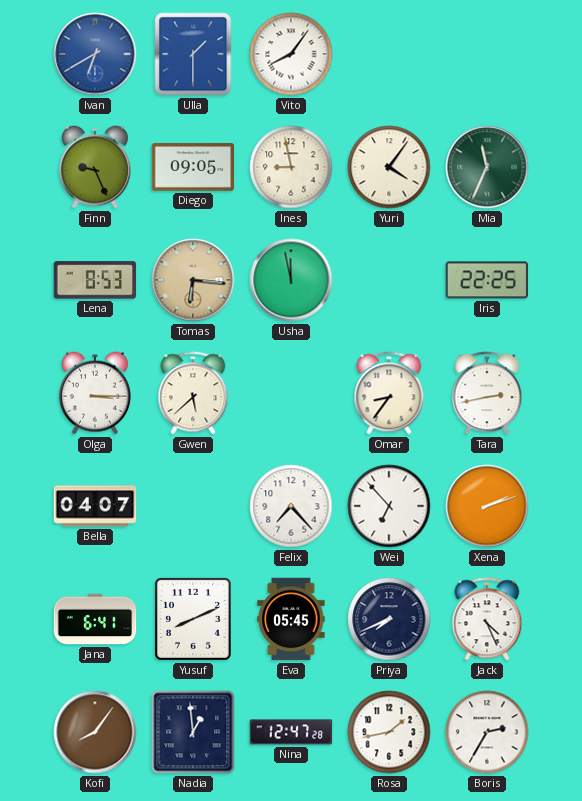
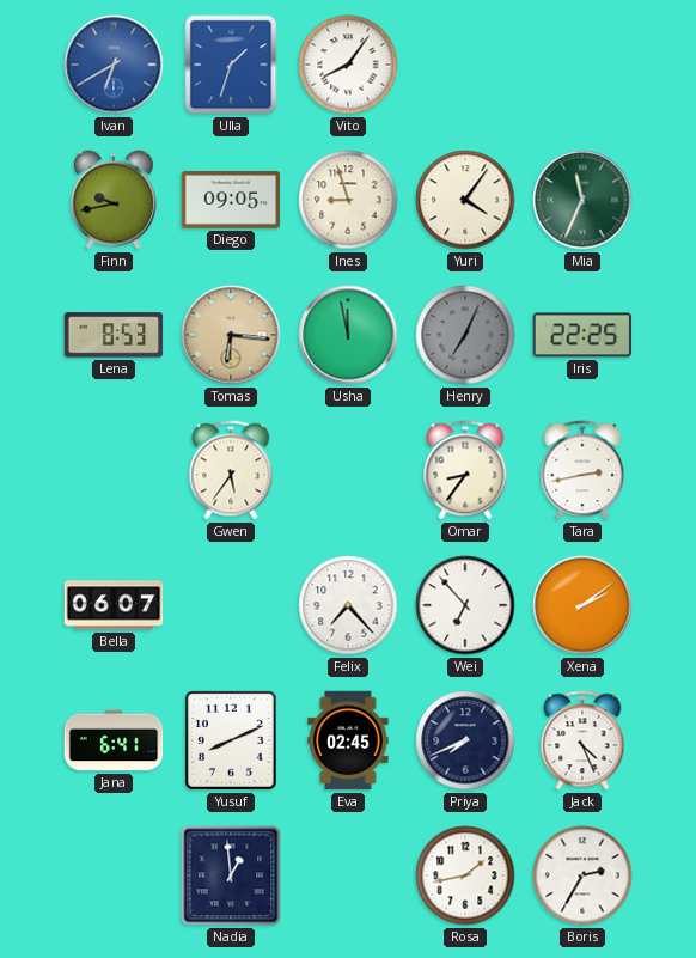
Ulla: 1:30 -> 1:33
Finn: 9:26 -> 9:43
Ines: 8:58 -> 8:57
Henry: none -> 7:04
Olga: 3:15 -> none
Gwen: 5:38 -> 5:36
Bella: 04:07 -> 06:07
Xena: 2:12 -> 2:09
Eva: 05:45 -> 02:45
Kofi: 8:06 -> none
Nina: 12:47 -> none
